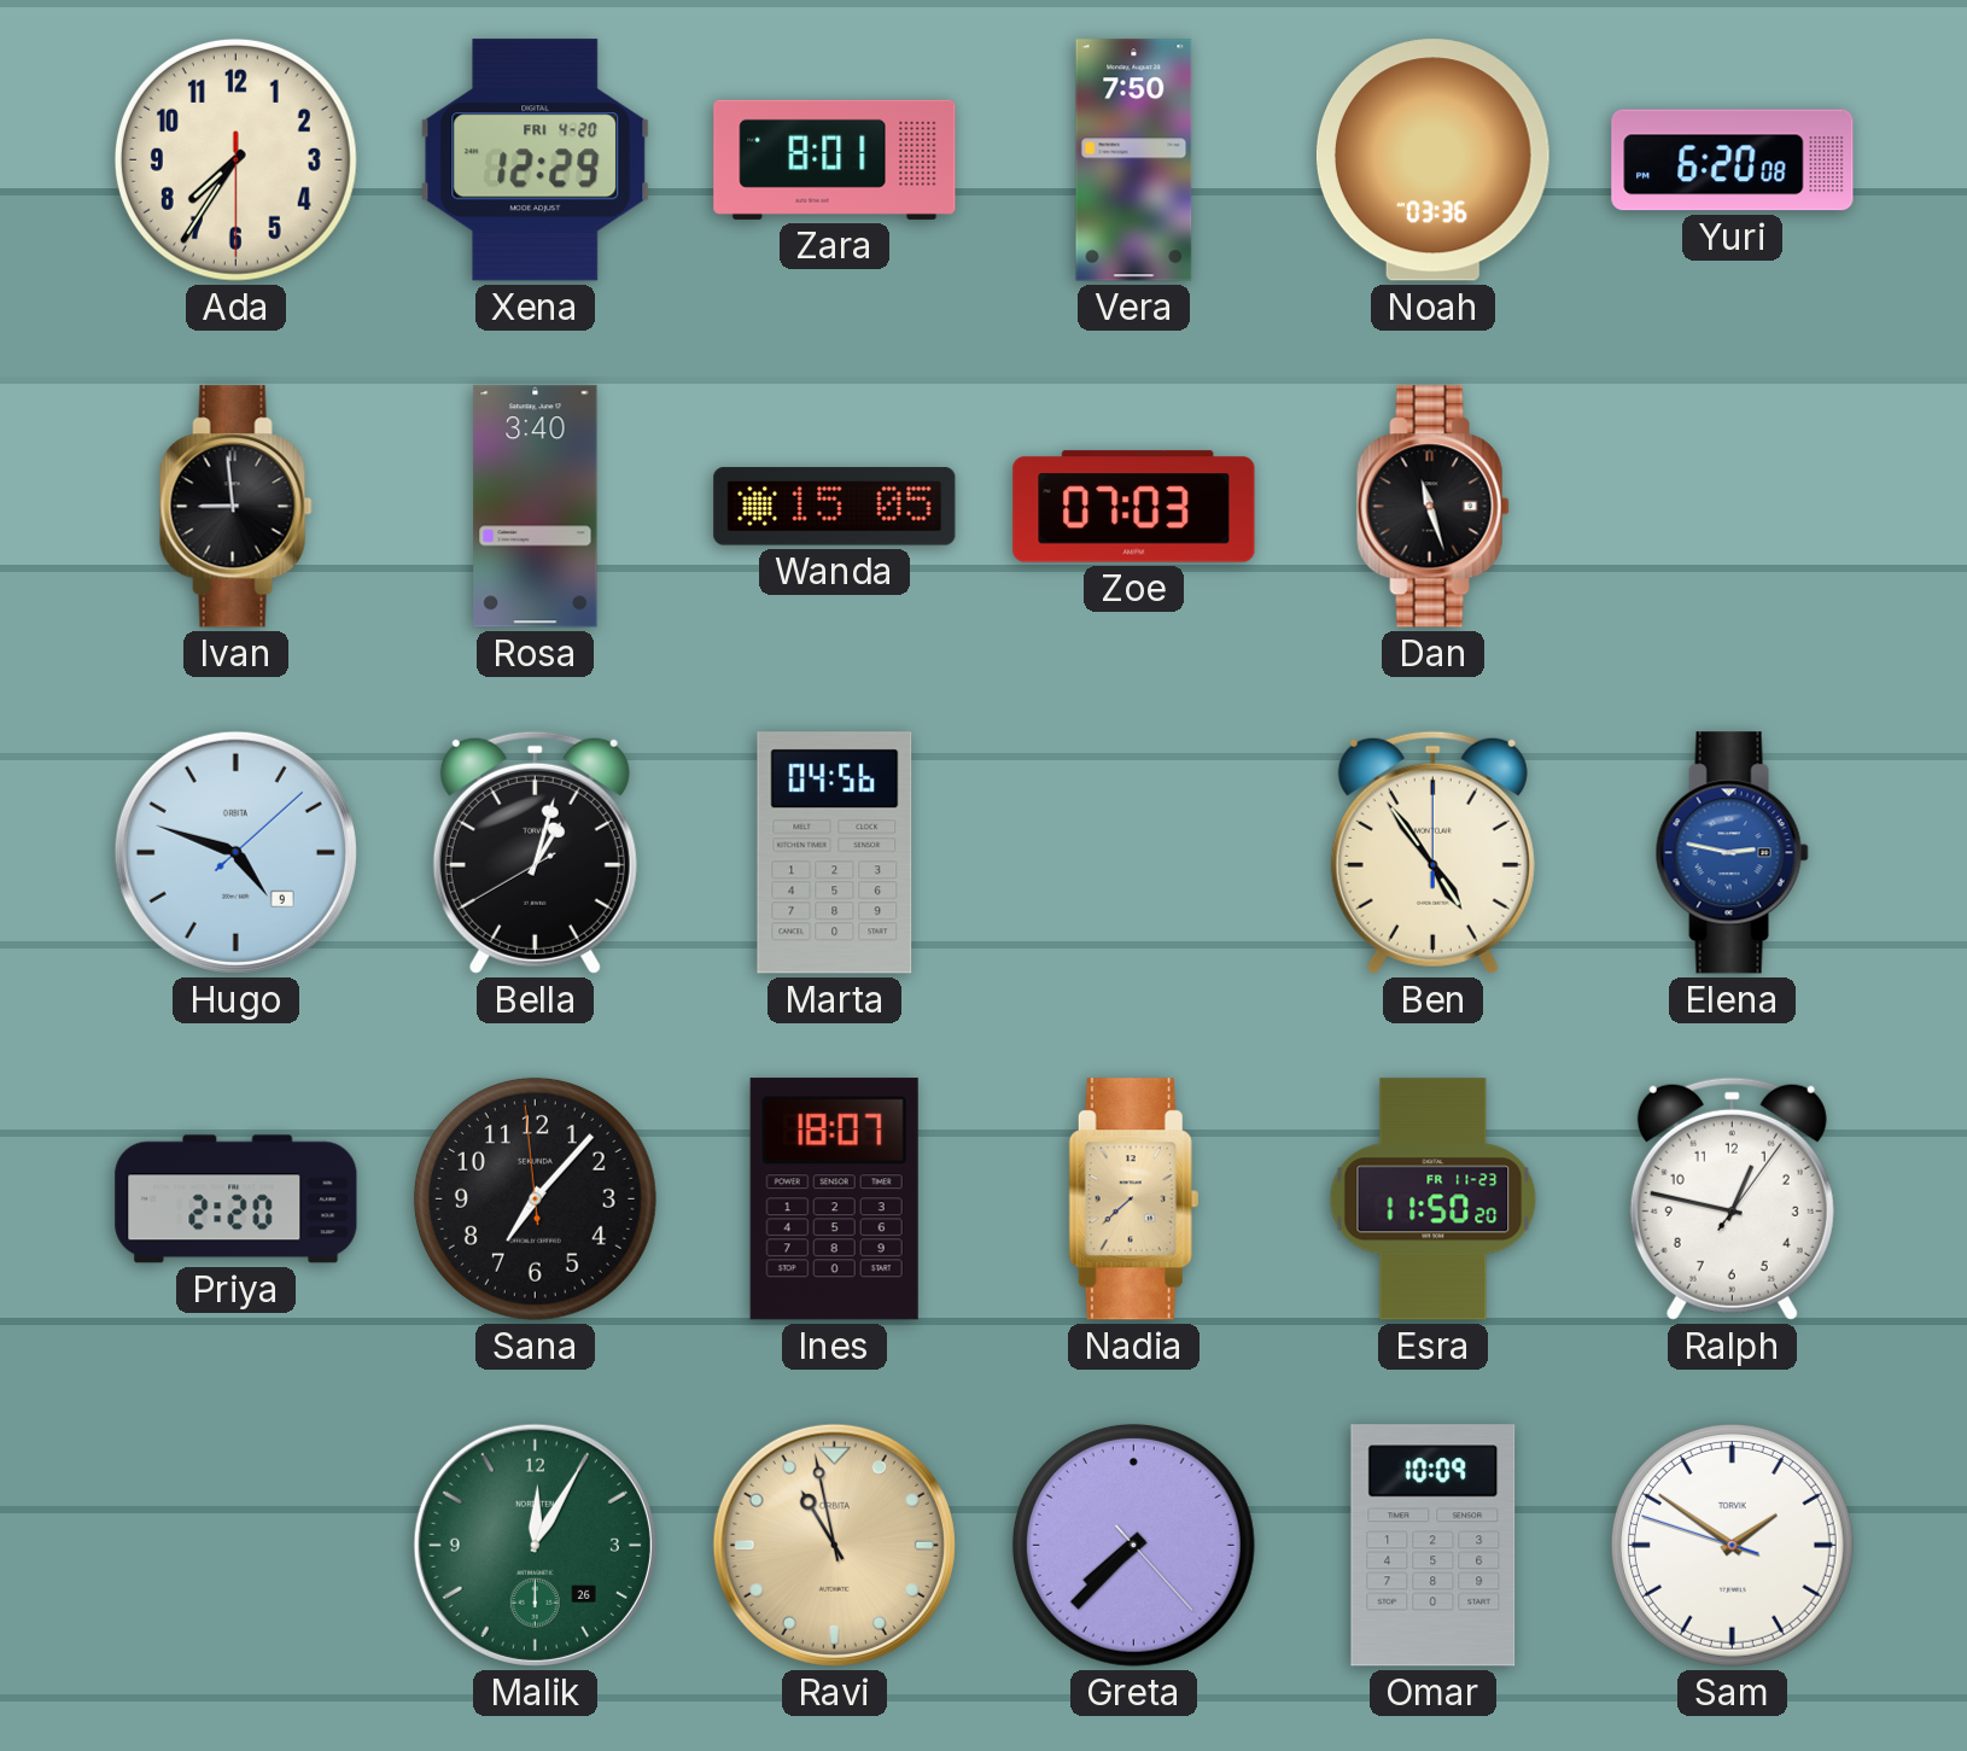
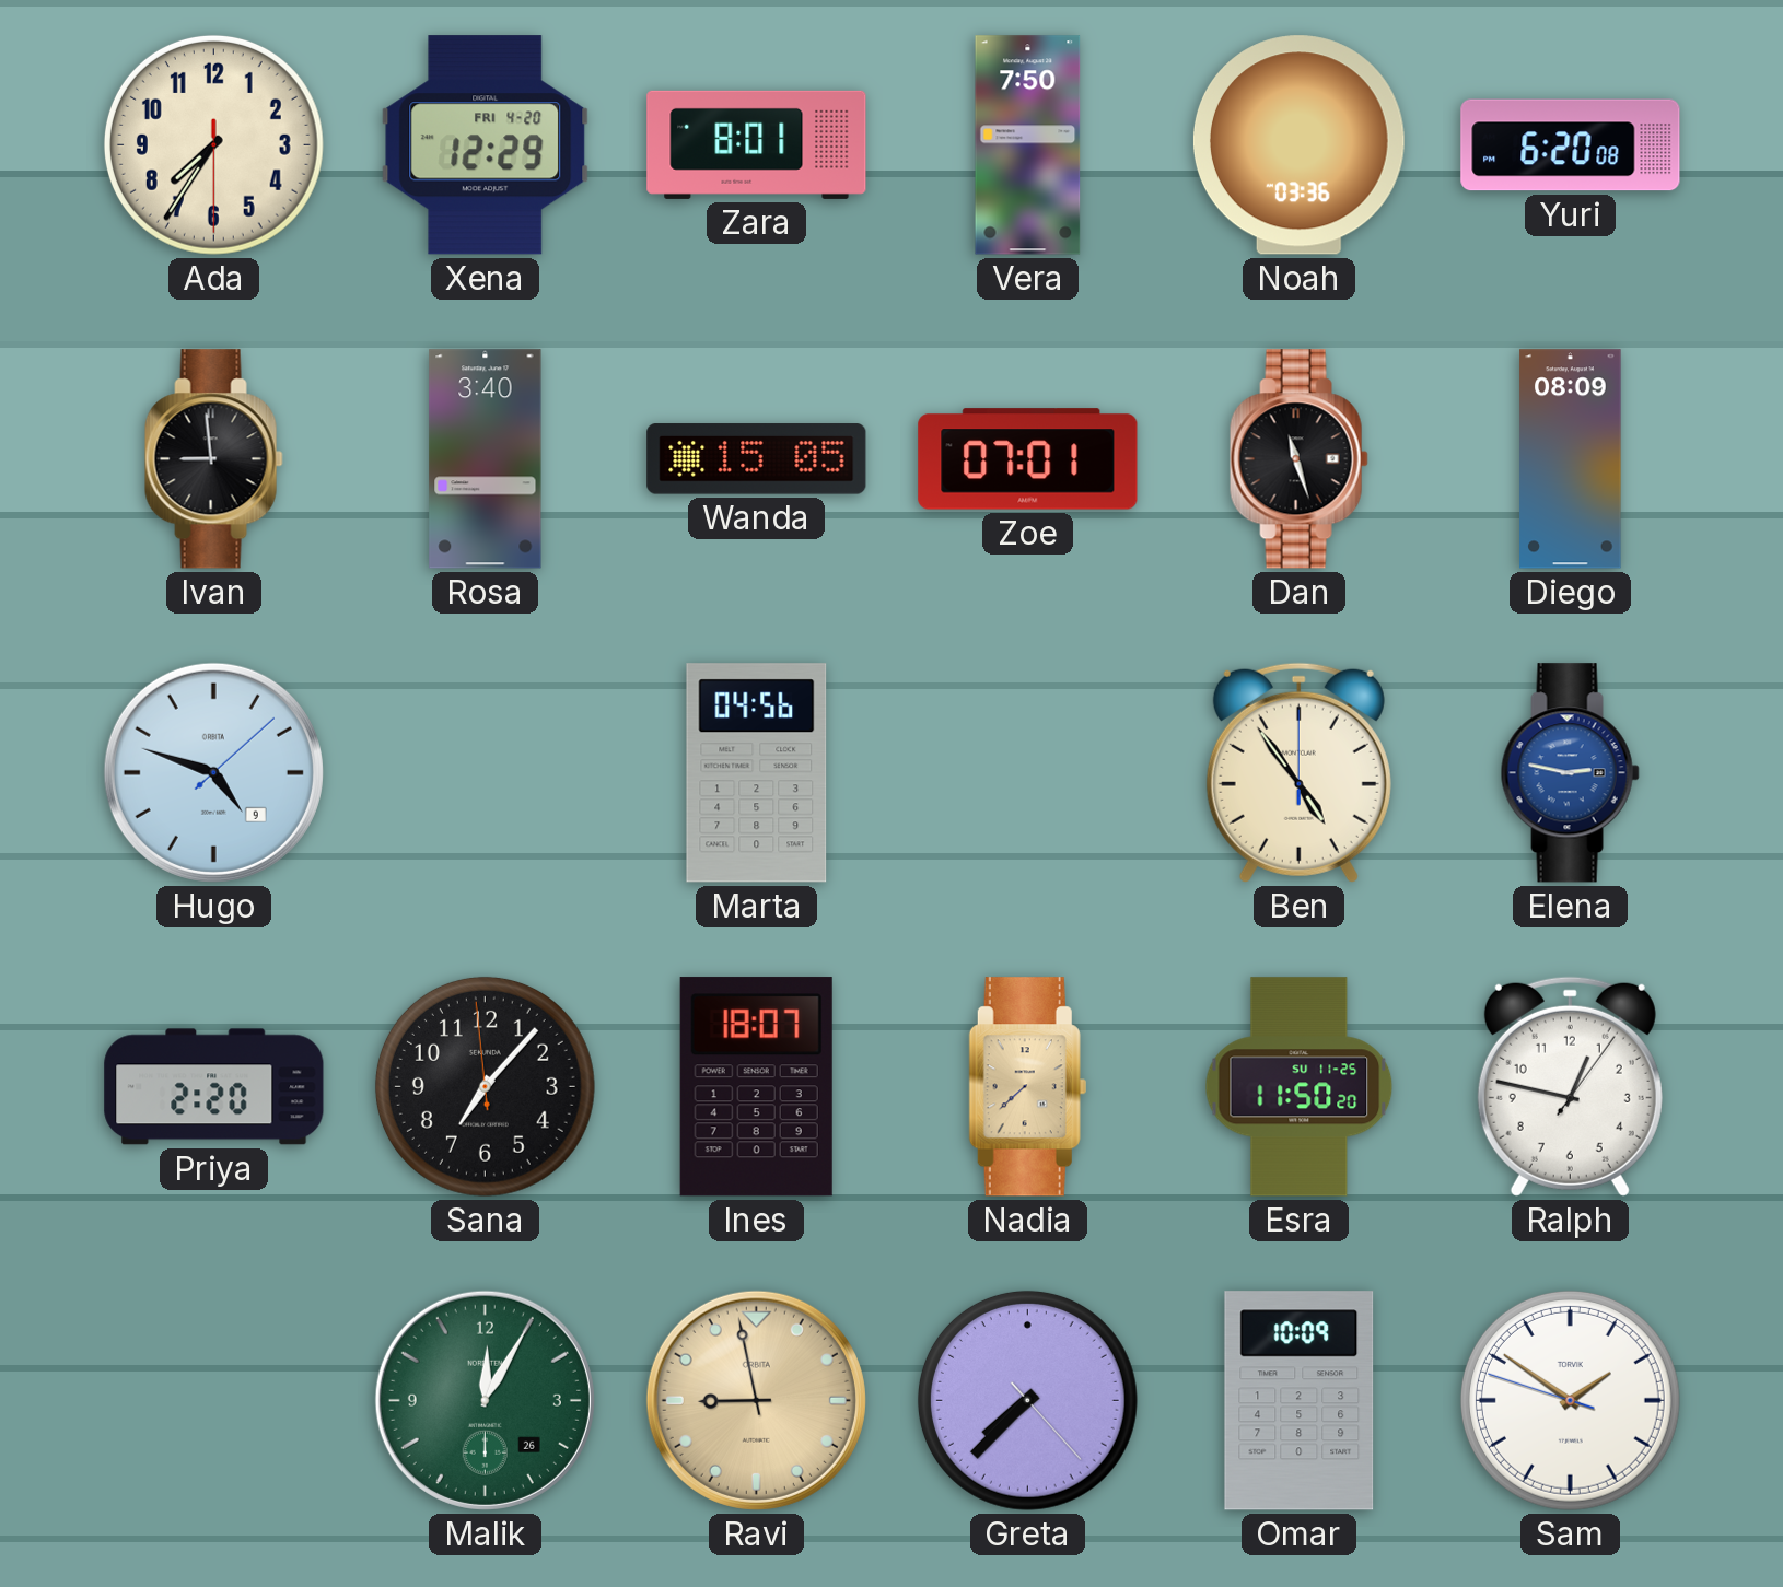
Zoe: 07:03 -> 07:01
Diego: none -> 08:09
Bella: 1:02 -> none
Esra date: FR 11-23 -> SU 11-25
Ravi: 10:58 -> 8:58
